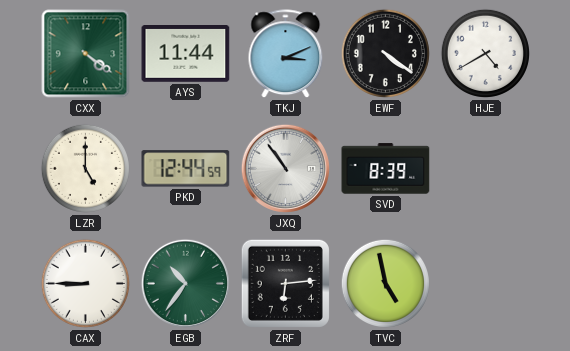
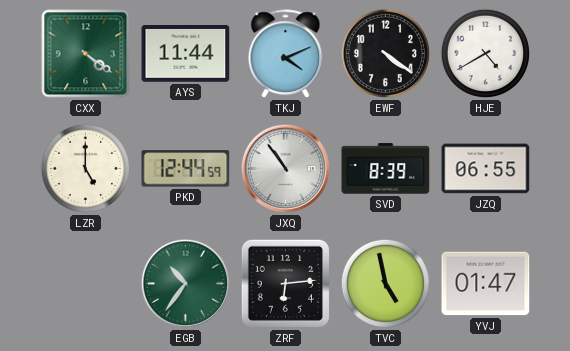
TKJ: 3:11 -> 4:11
JZQ: none -> 06:55
CAX: 8:45 -> none
YVJ: none -> 01:47
